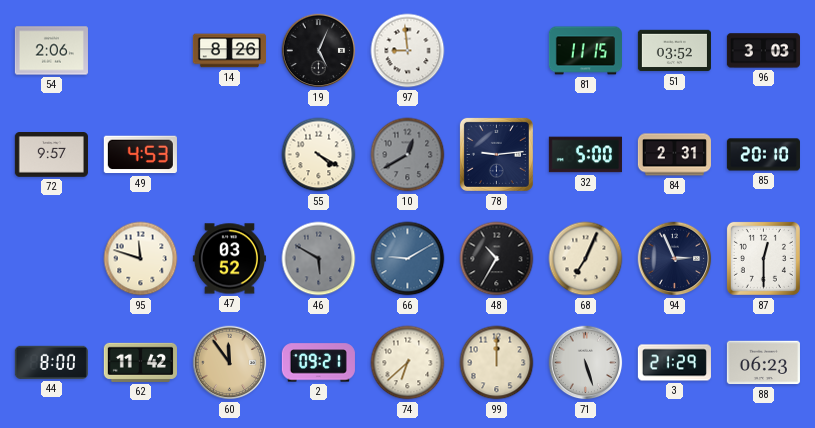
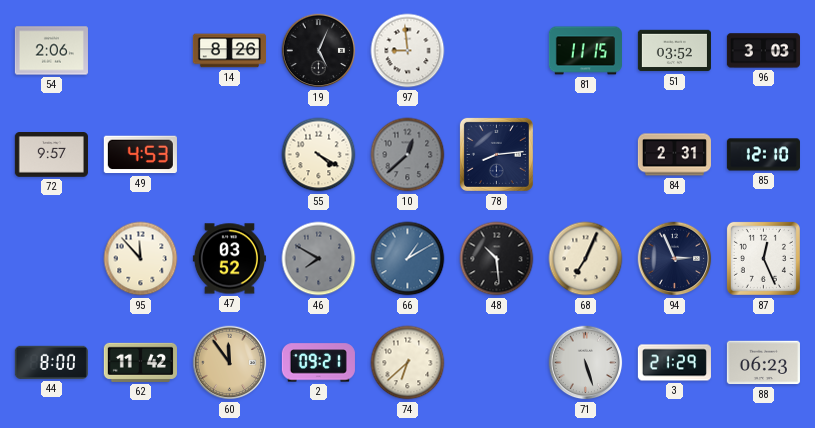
10: 12:40 -> 12:38
78: 9:14 -> 8:14
32: 5:00 -> none
85: 20:10 -> 12:10
95: 11:48 -> 11:53
46: 5:50 -> 7:50
66: 9:10 -> 1:10
48: 10:35 -> 10:29
87: 12:30 -> 12:26
99: 12:00 -> none
